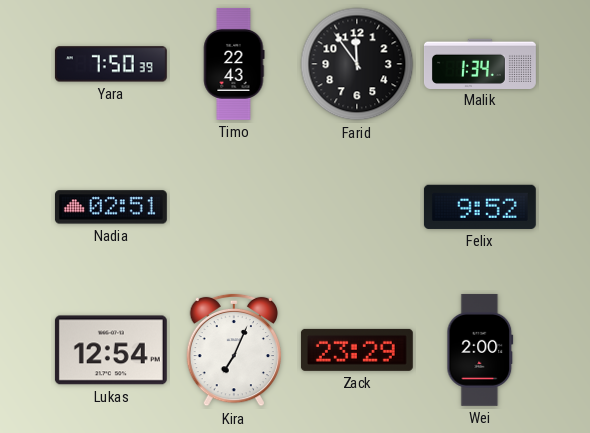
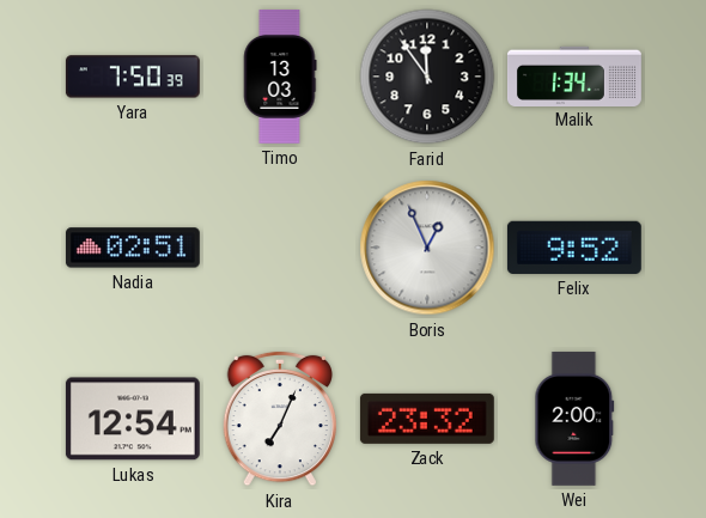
Timo: 22:43 -> 13:03
Boris: none -> 12:56
Zack: 23:29 -> 23:32
